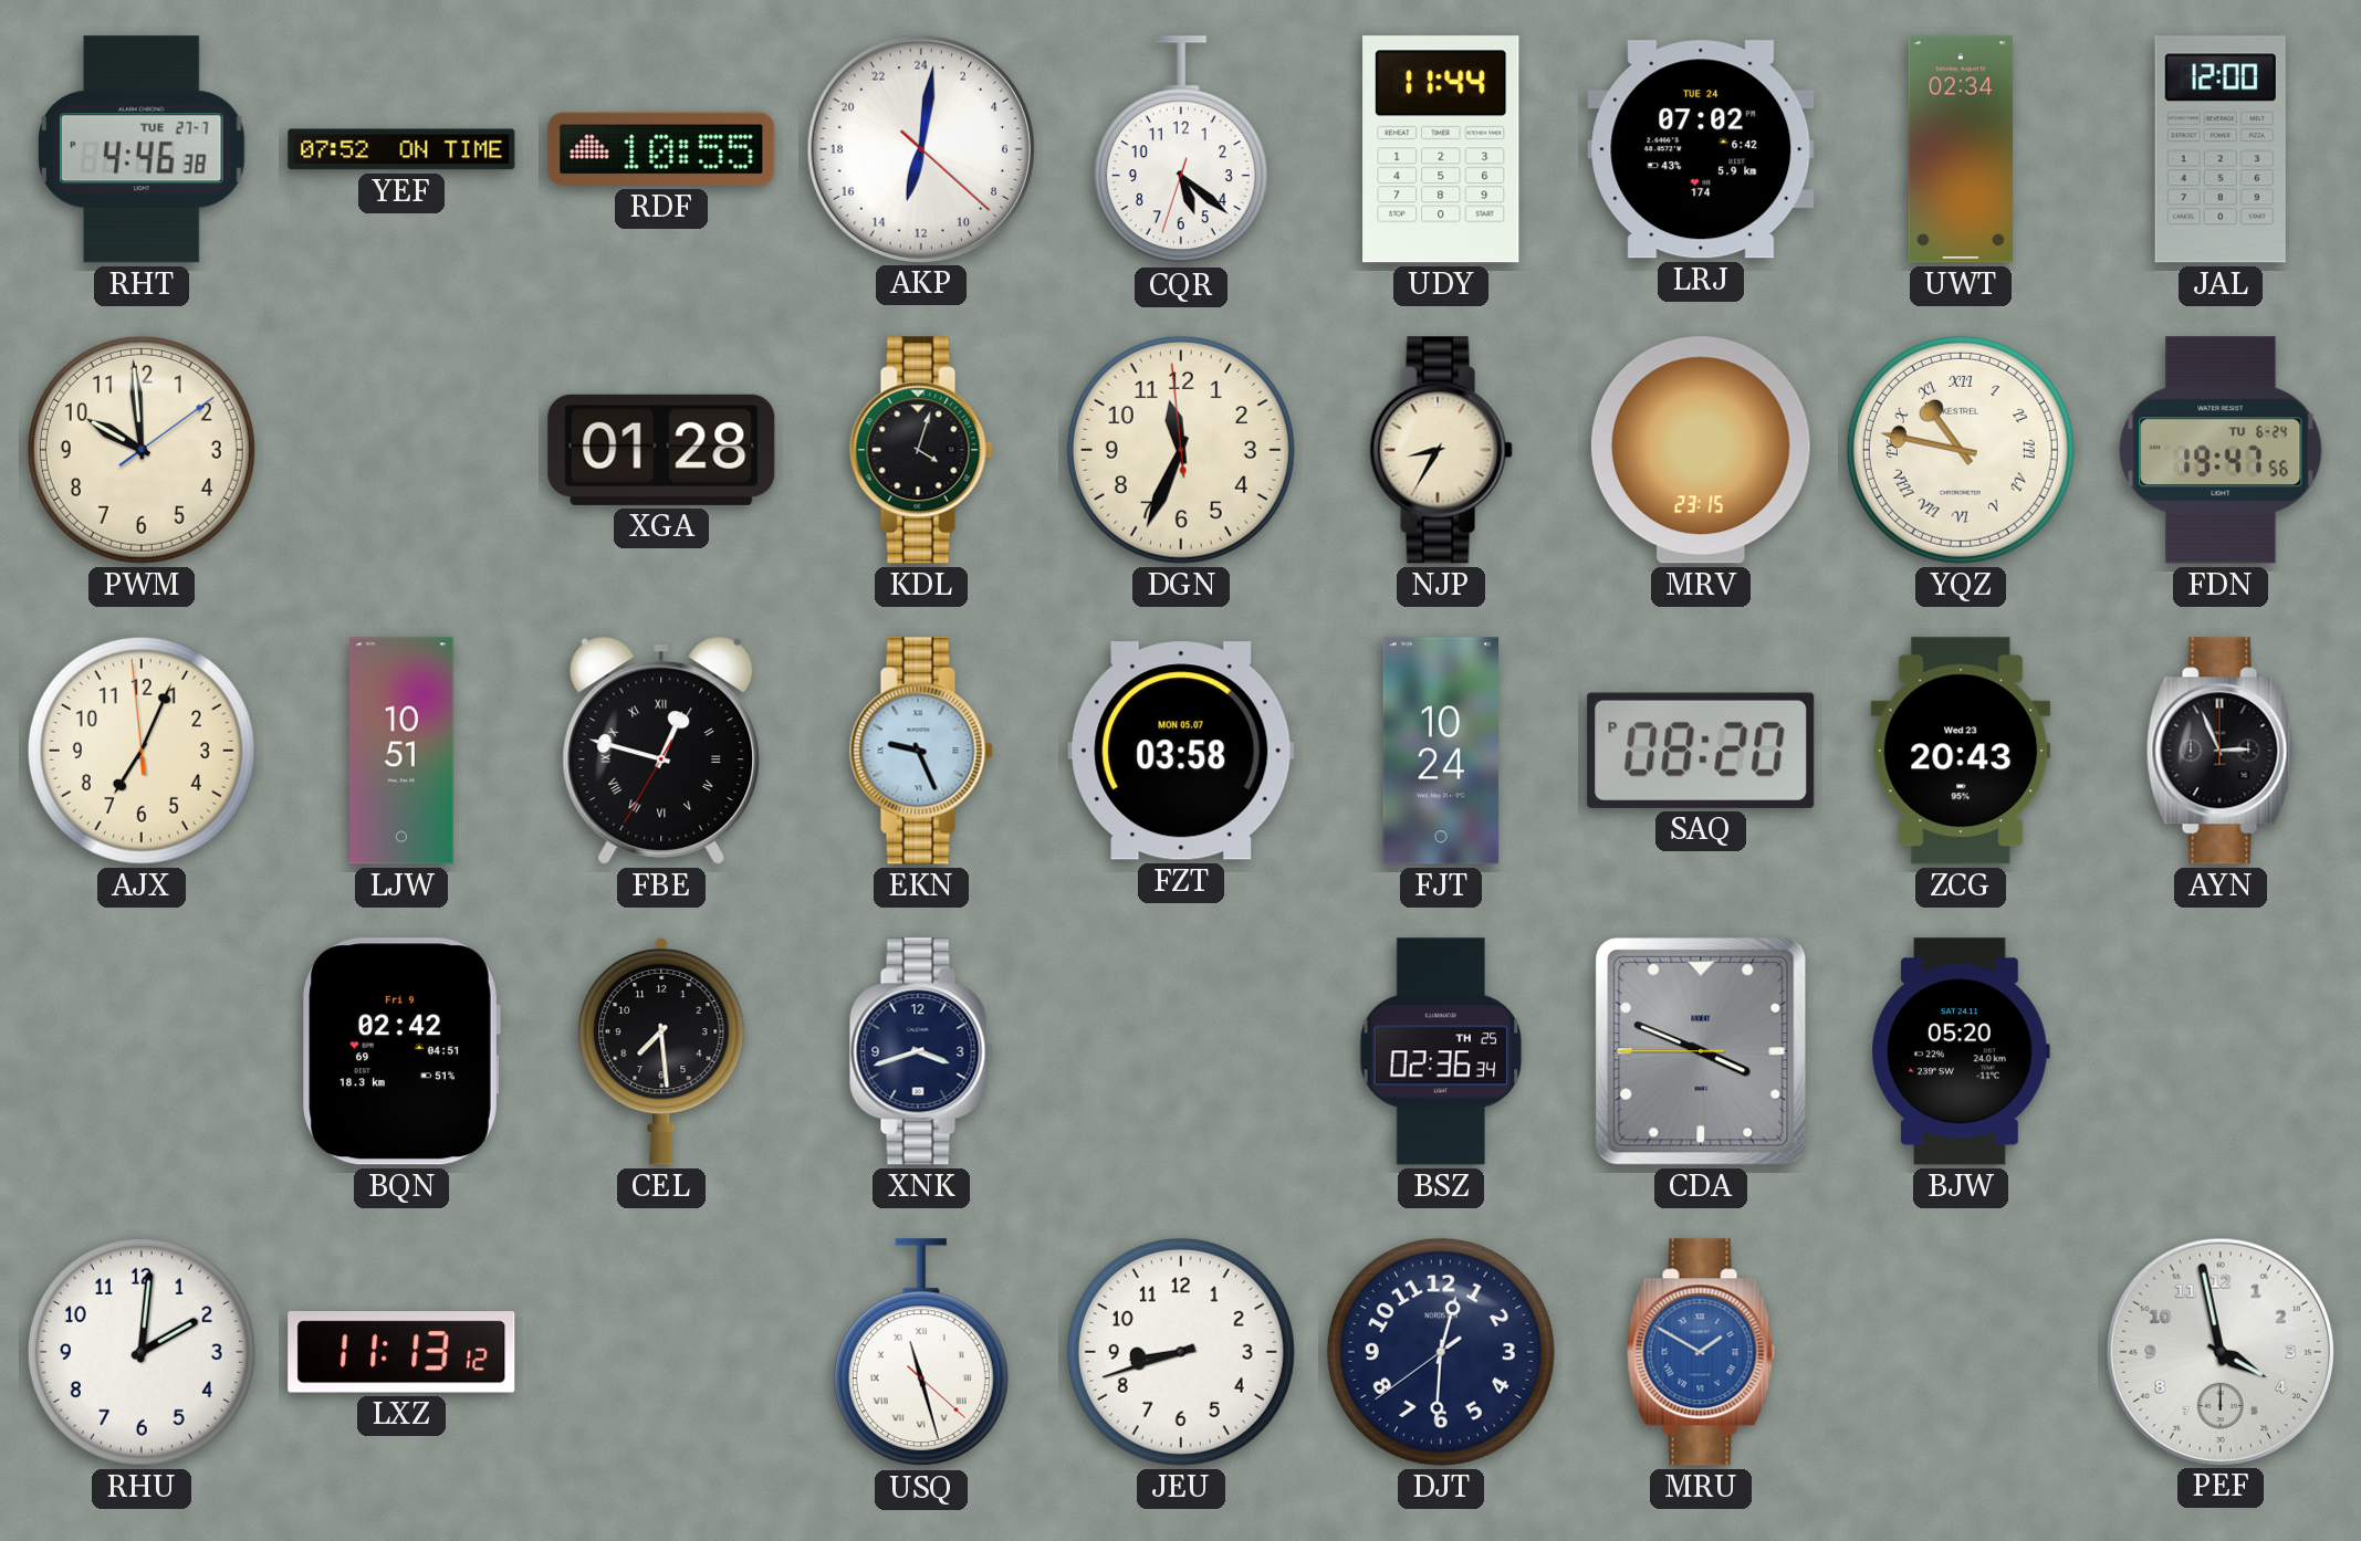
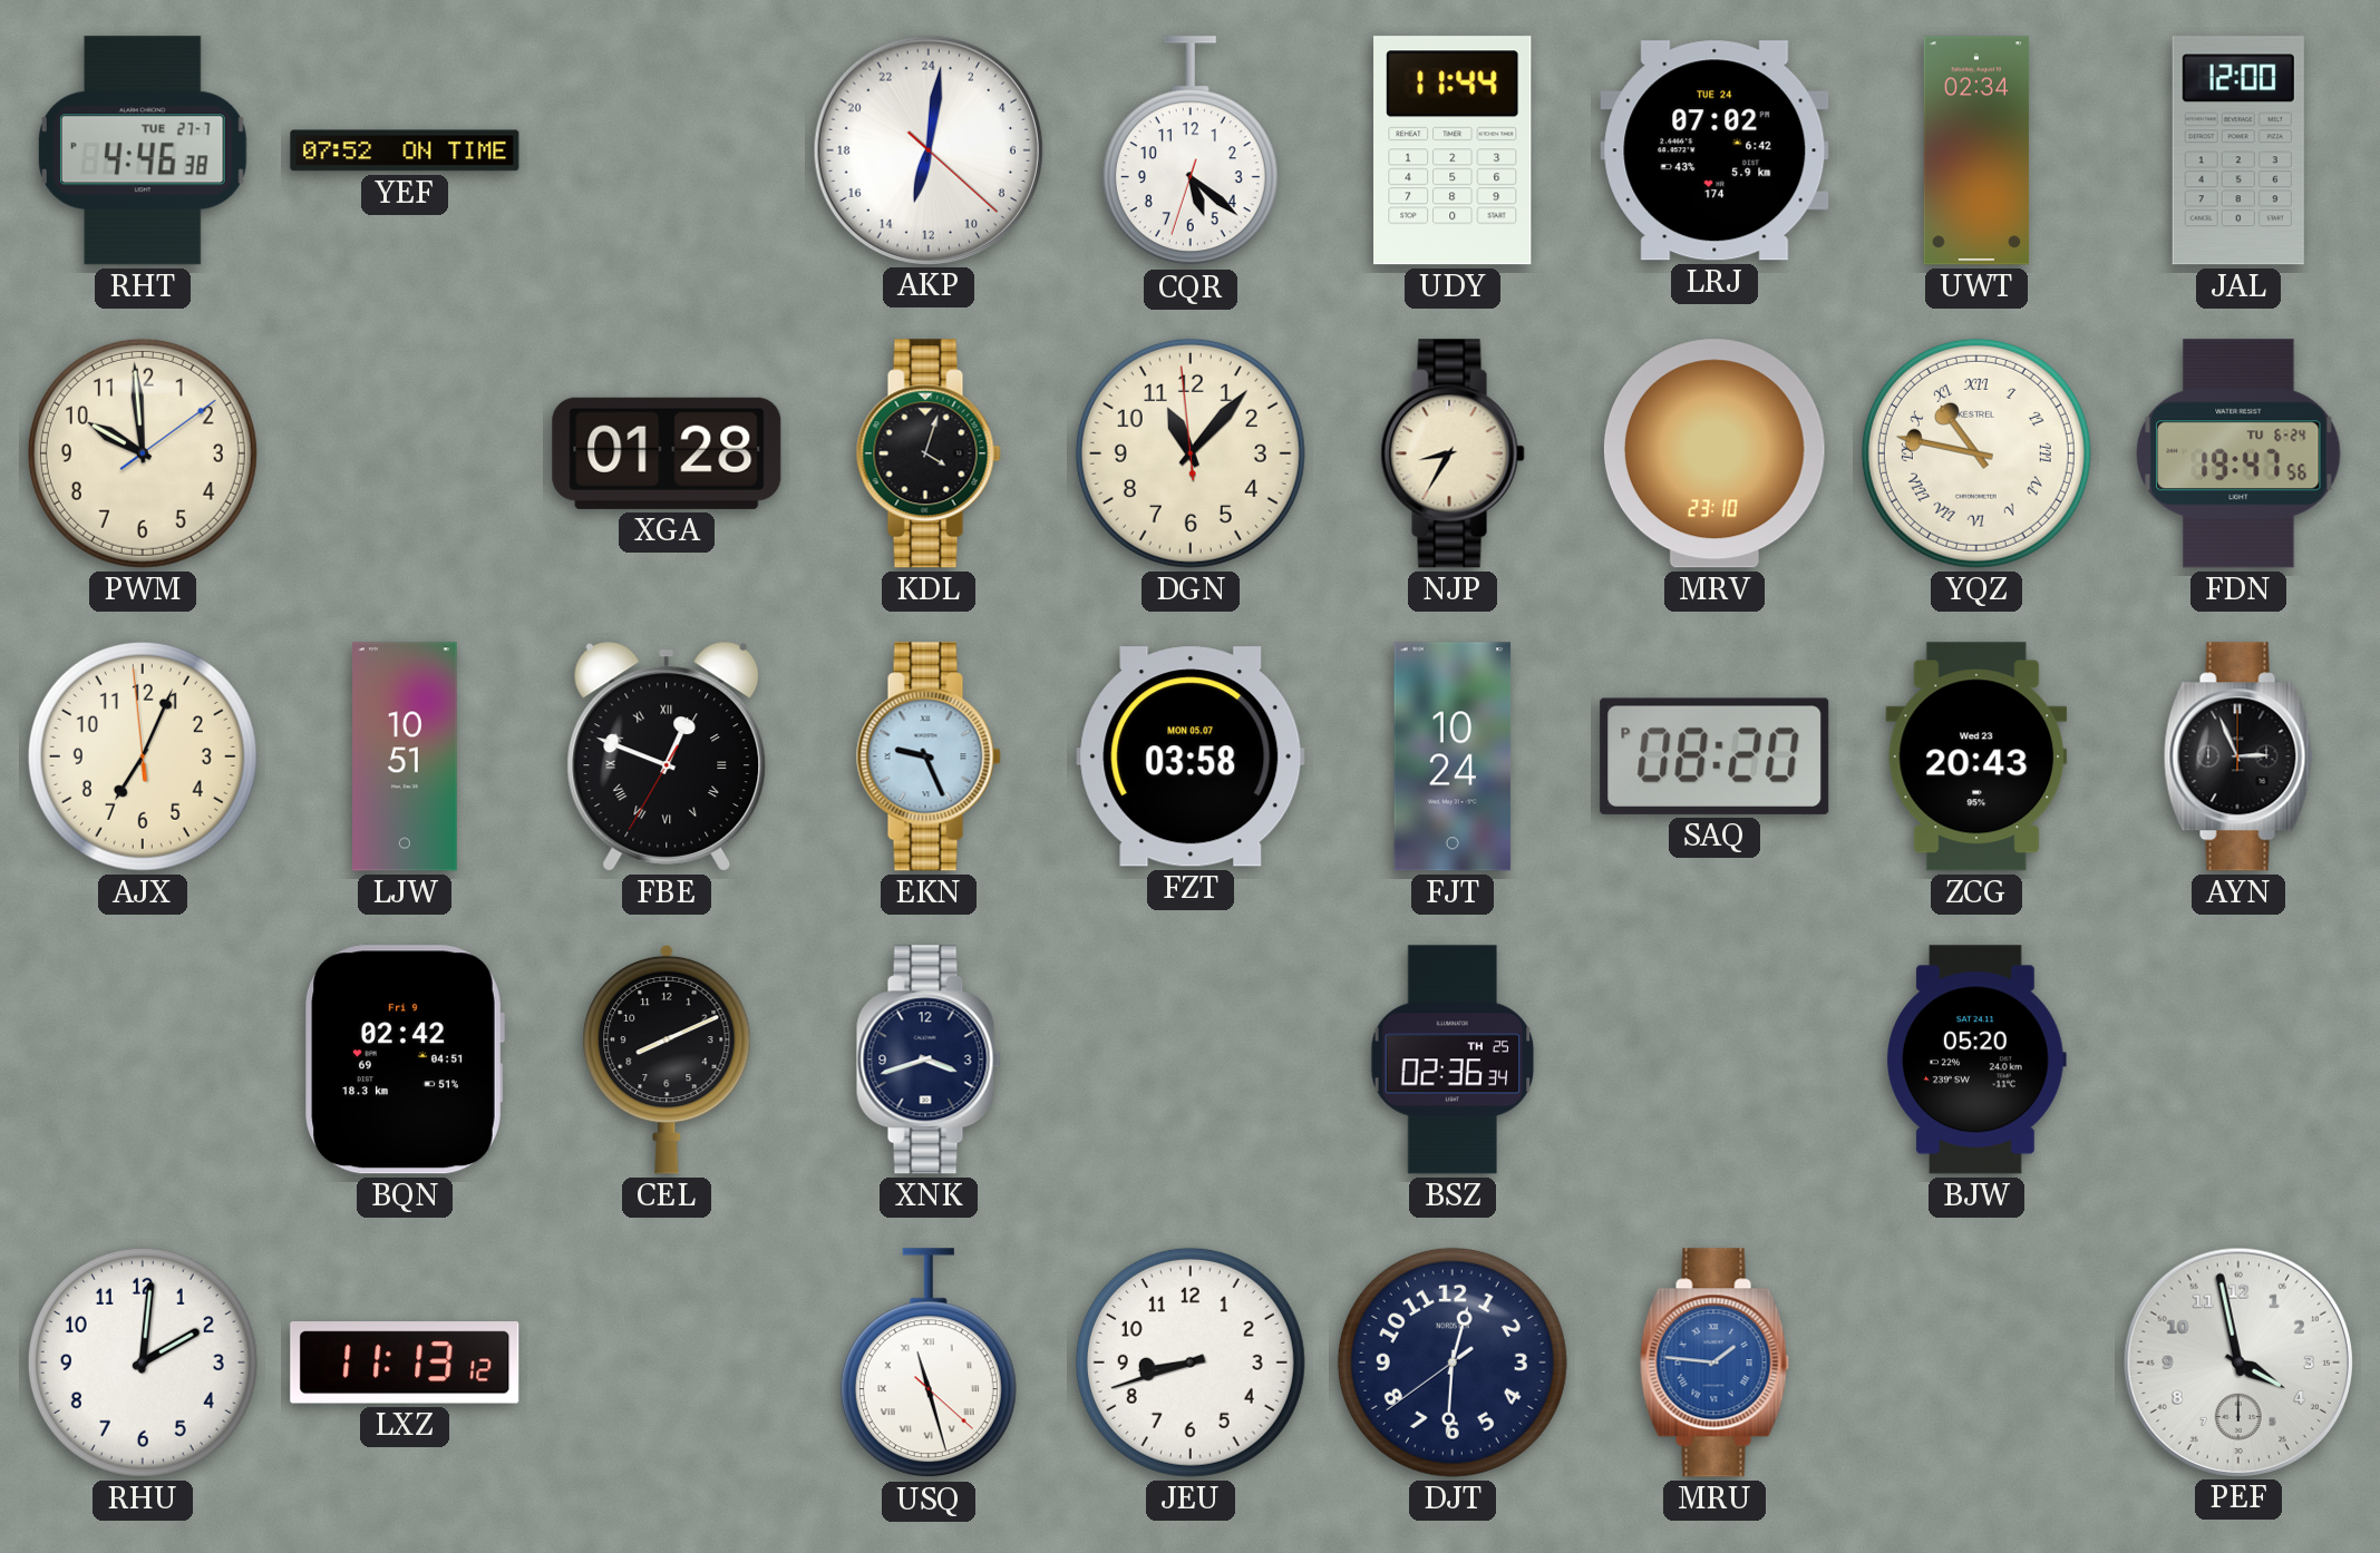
RDF: 10:55 -> none
DGN: 11:33 -> 11:06
MRV: 23:15 -> 23:10
FBE: 12:47 -> 12:48
CEL: 7:29 -> 8:11
CDA: 3:48 -> none
MRU: 1:50 -> 1:46
